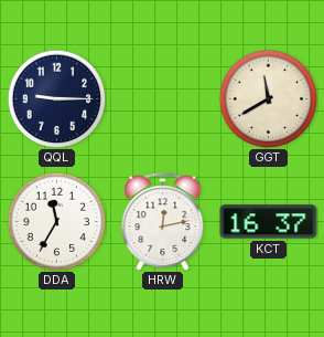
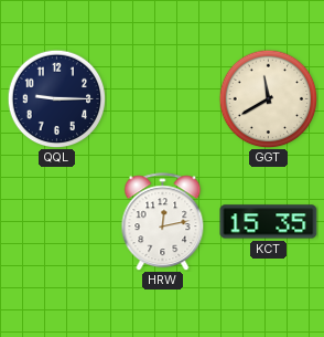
DDA: 11:35 -> none
KCT: 16:37 -> 15:35
